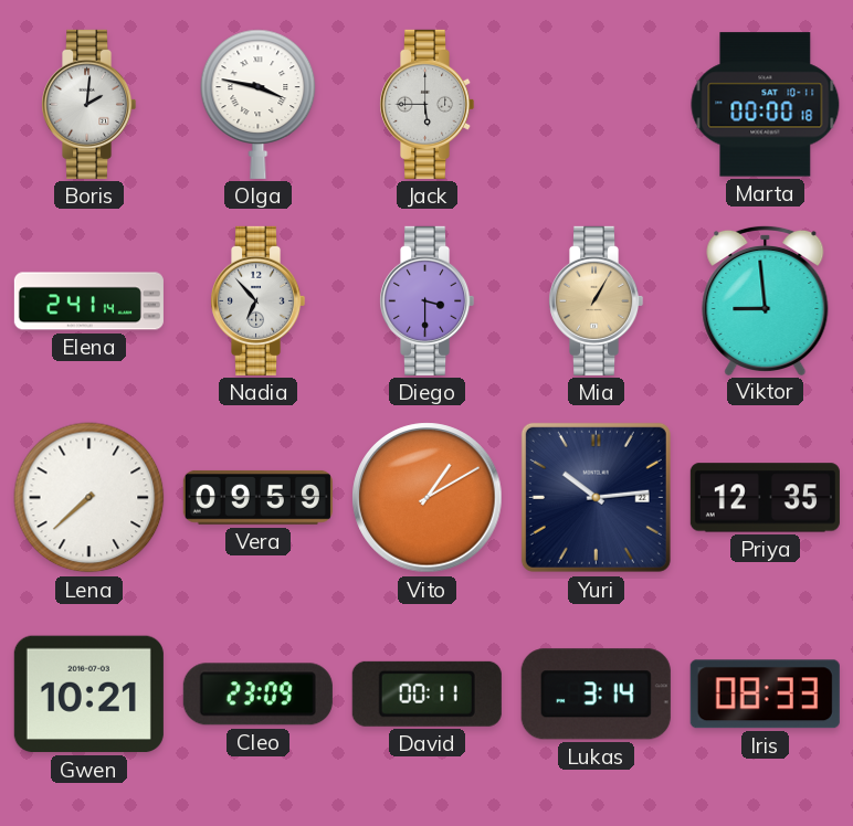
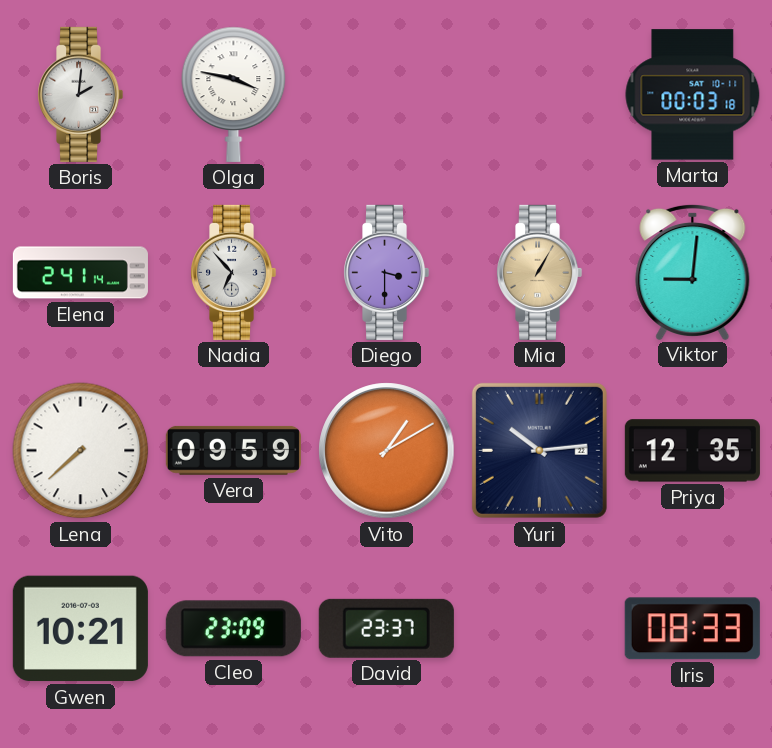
Jack: 5:45 -> none
Marta: 00:00 -> 00:03
Viktor: 8:59 -> 9:01
David: 00:11 -> 23:37
Lukas: 3:14 -> none
